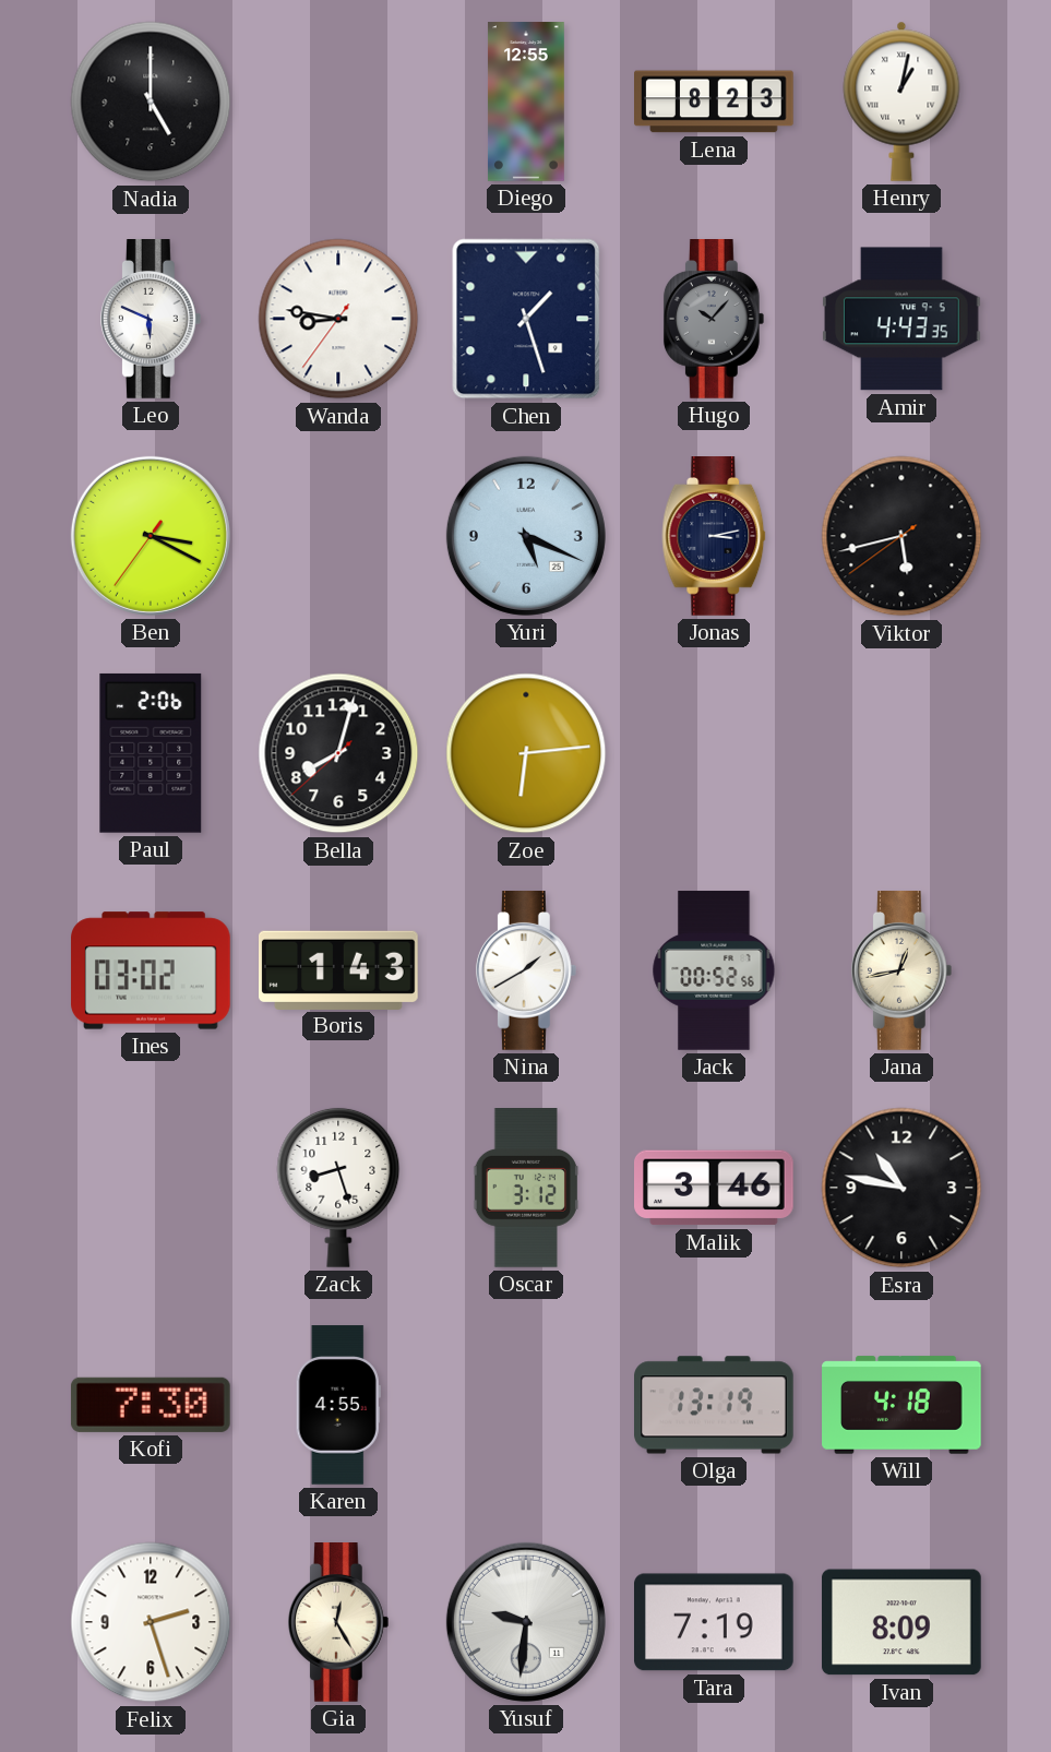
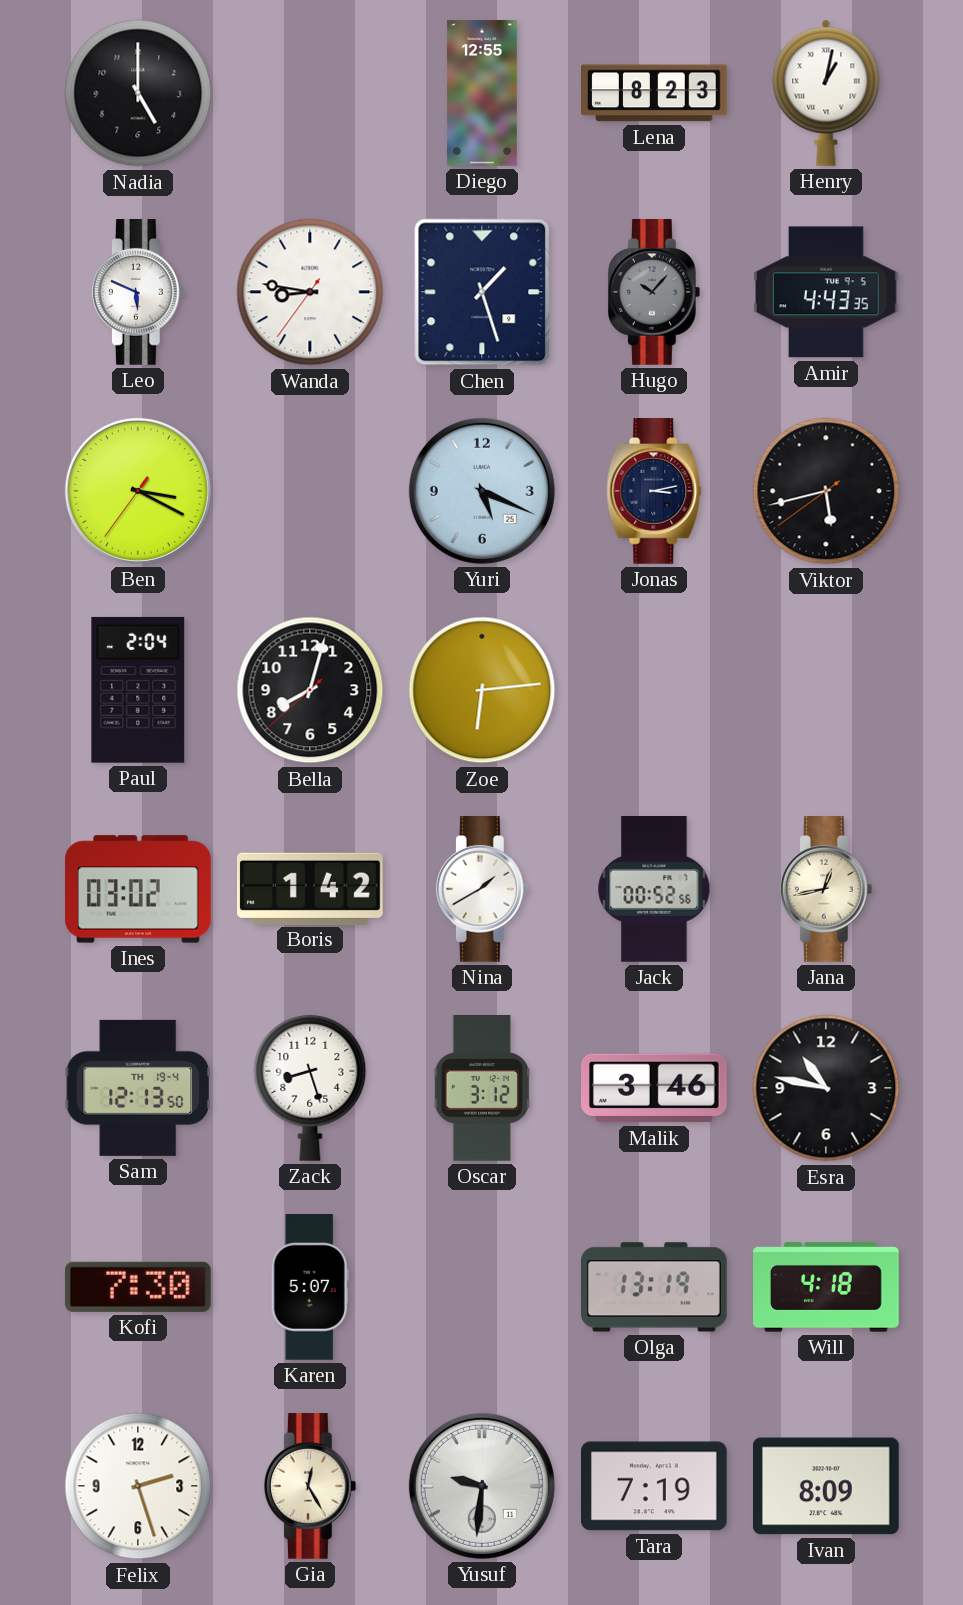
Paul: 2:06 -> 2:04
Boris: 1:43 -> 1:42
Sam: none -> 12:13
Karen: 4:55 -> 5:07
